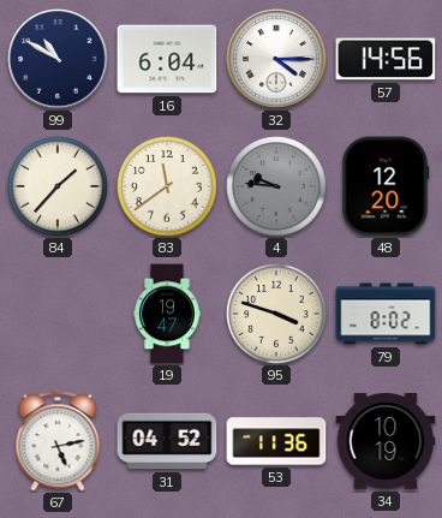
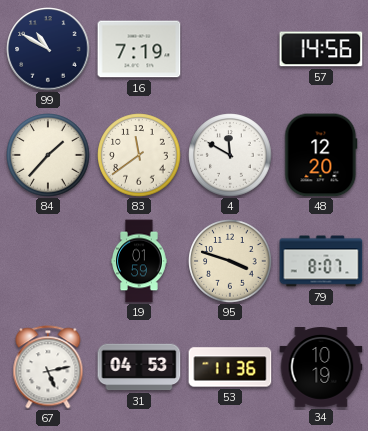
16: 6:04 -> 7:19
32: 4:15 -> none
4: 9:46 -> 11:50
4 dial: grey -> white
19: 19:47 -> 01:59
79: 8:02 -> 8:07
31: 04:52 -> 04:53
